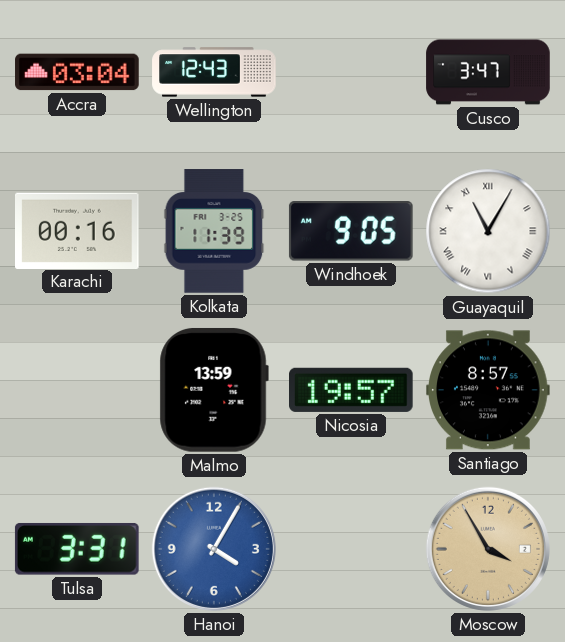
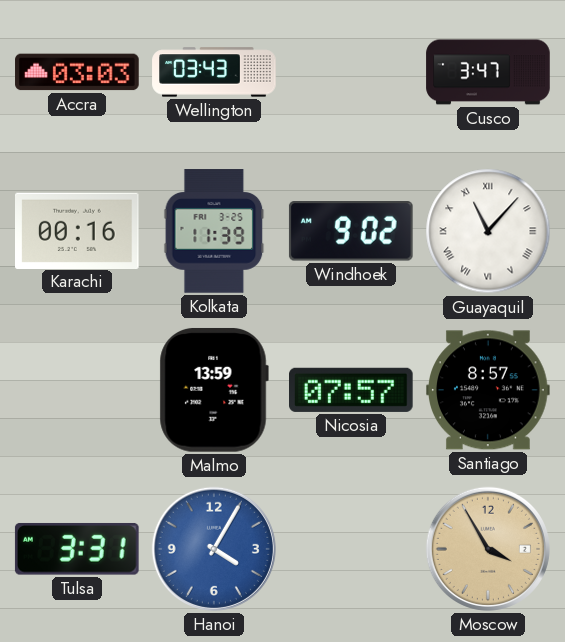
Accra: 03:04 -> 03:03
Wellington: 12:43 -> 03:43
Windhoek: 9:05 -> 9:02
Guayaquil: 11:05 -> 11:07
Nicosia: 19:57 -> 07:57
